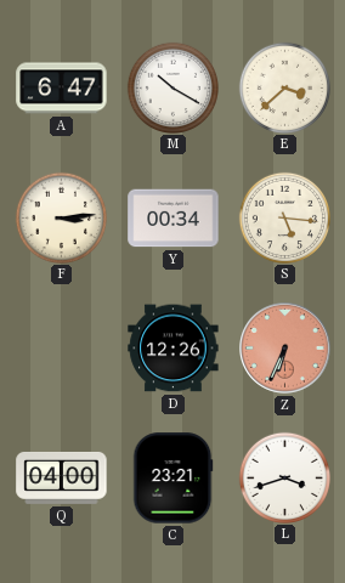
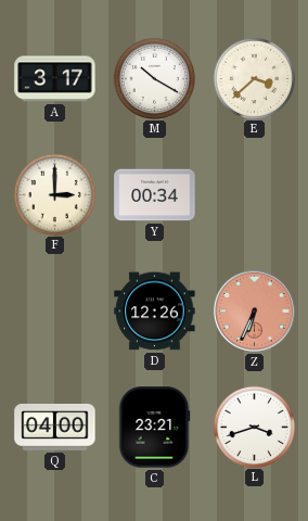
A: 6:47 -> 3:17
F: 3:14 -> 3:00
S: 5:16 -> none
